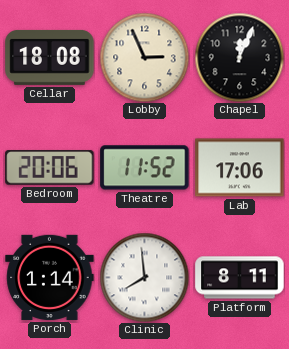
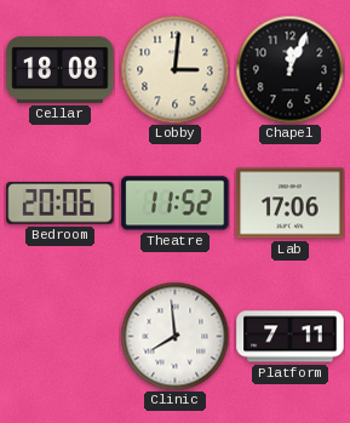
Lobby: 2:56 -> 3:01
Porch: 1:14 -> none
Platform: 8:11 -> 7:11
